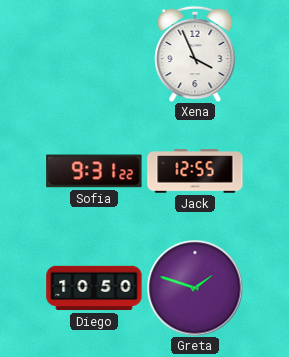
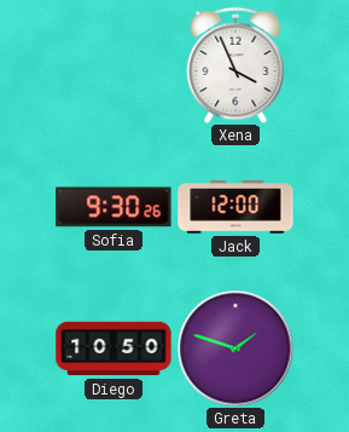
Sofia: 9:31 -> 9:30
Jack: 12:55 -> 12:00
